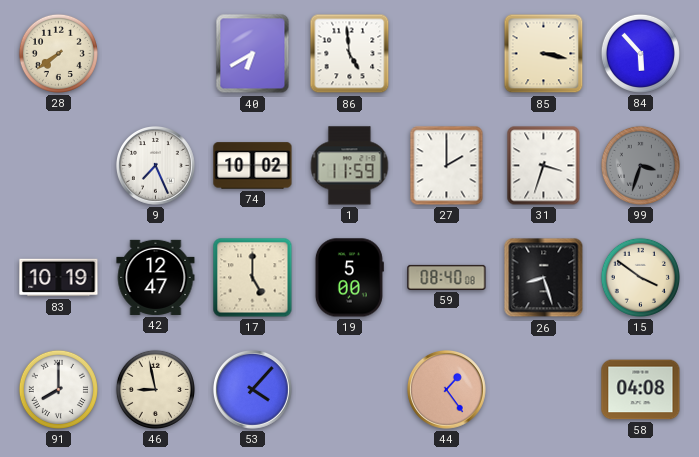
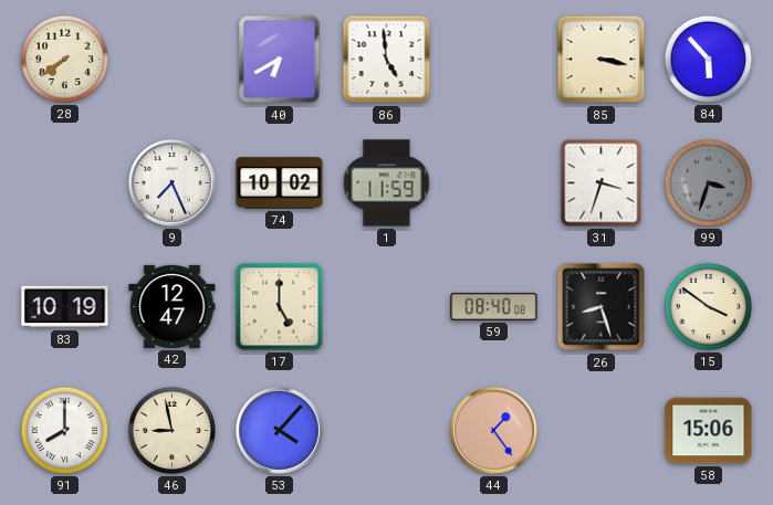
27: 2:00 -> none
19: 5:00 -> none
58: 04:08 -> 15:06
